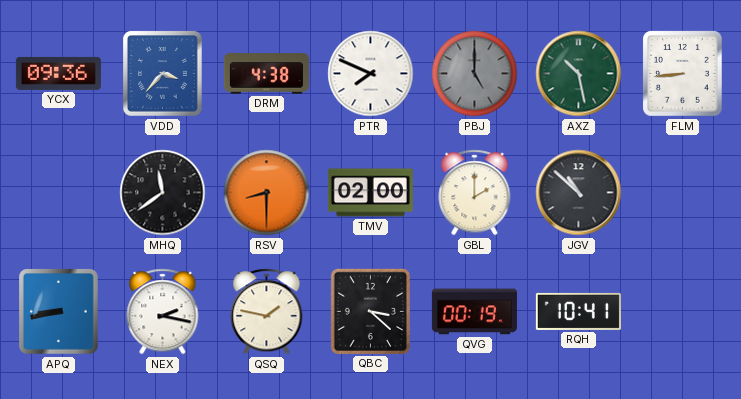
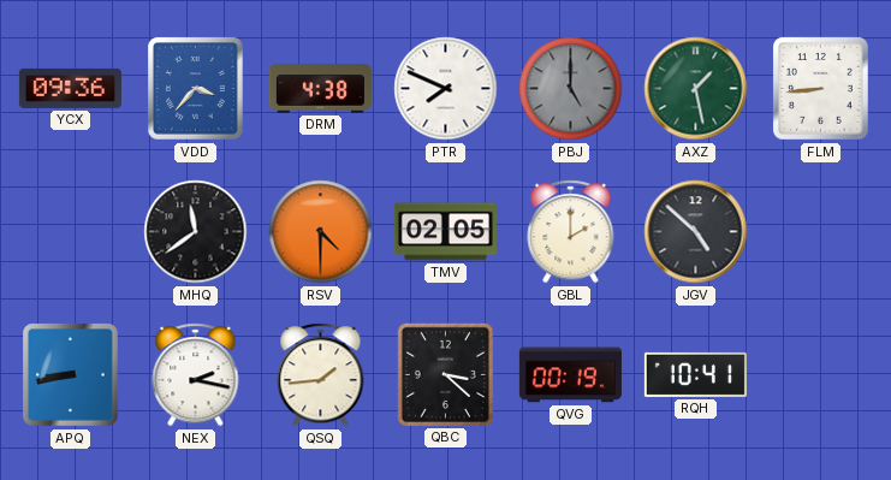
AXZ: 10:28 -> 1:28
RSV: 8:30 -> 4:30
TMV: 02:00 -> 02:05
JGV: 10:52 -> 4:52
QSQ: 1:47 -> 1:44
